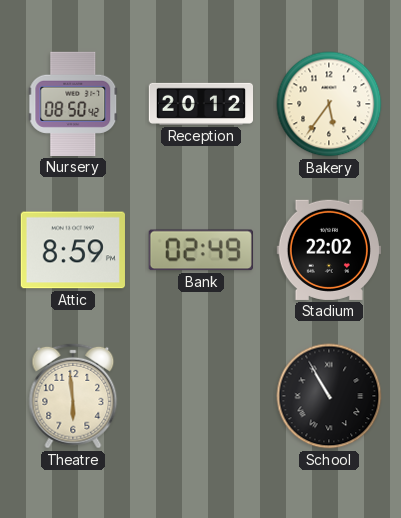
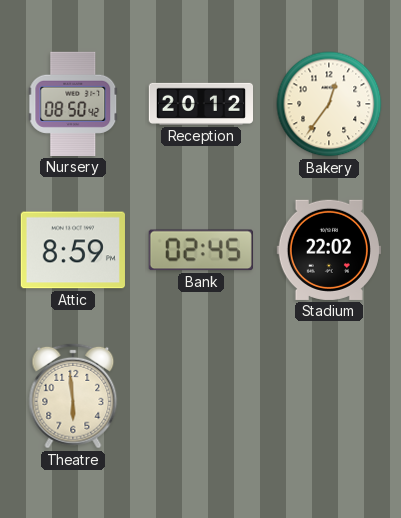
Bakery: 5:36 -> 12:36
Bank: 02:49 -> 02:45
School: 10:55 -> none
